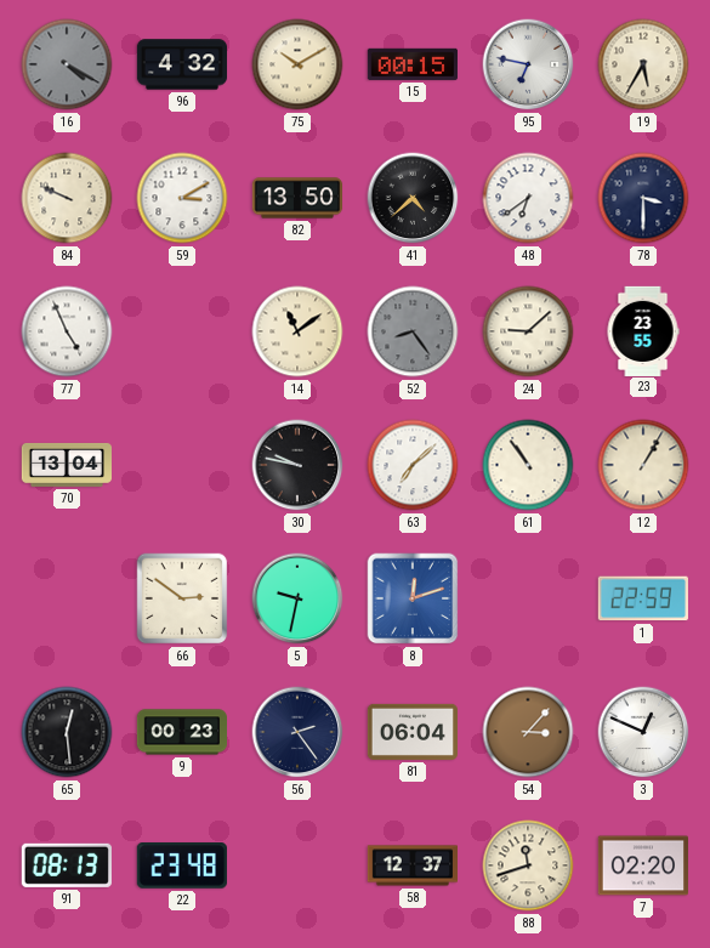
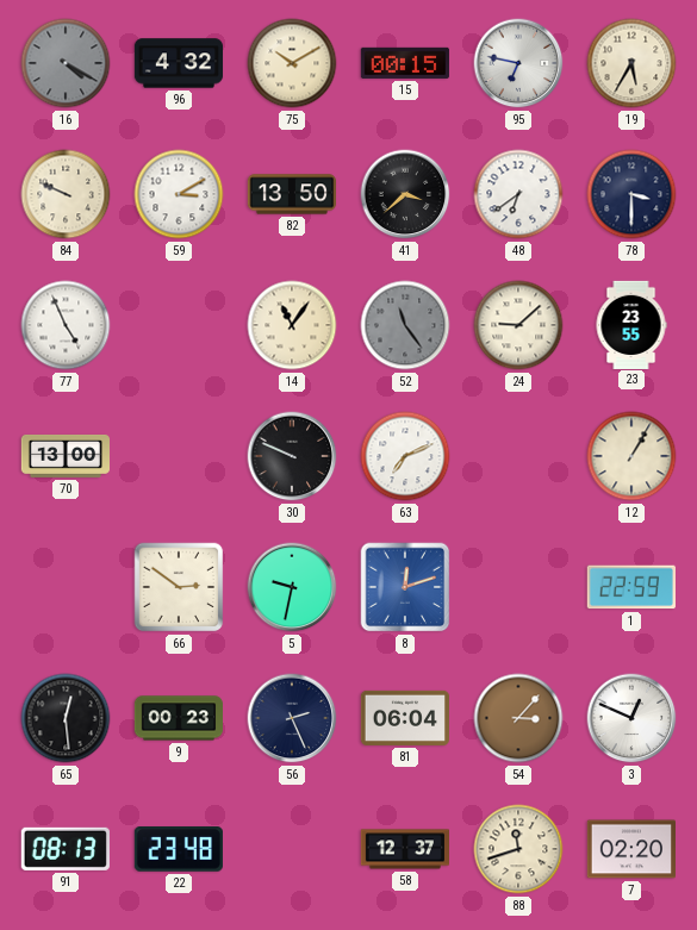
41: 4:38 -> 3:38
14: 11:09 -> 11:06
52: 8:24 -> 11:24
70: 13:04 -> 13:00
30: 9:47 -> 9:49
63: 7:08 -> 7:11
61: 10:54 -> none
56: 2:24 -> 2:26
